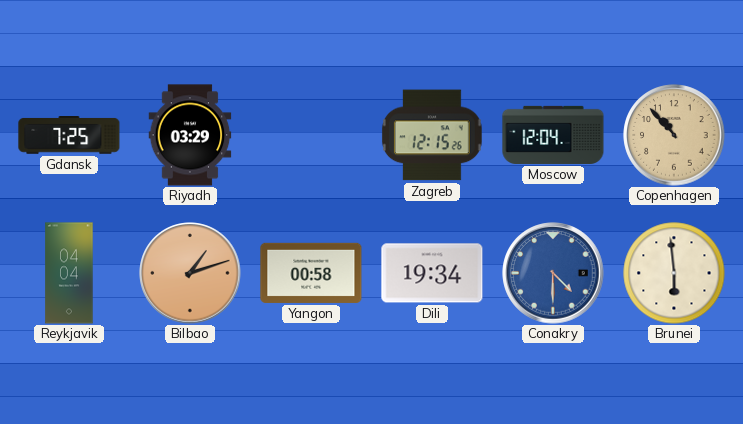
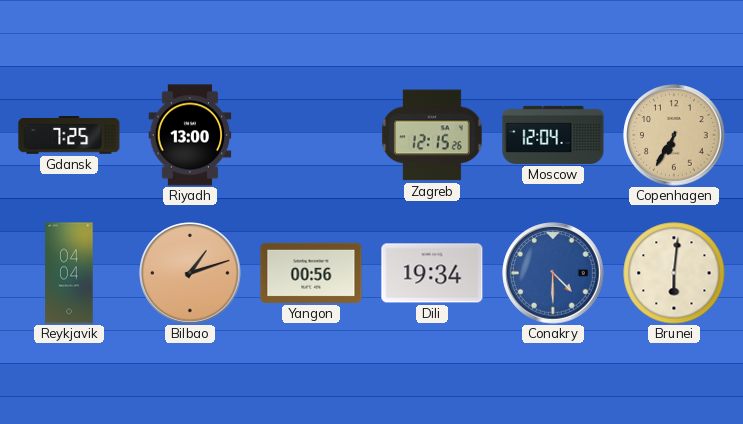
Riyadh: 03:29 -> 13:00
Copenhagen: 10:53 -> 6:35
Yangon: 00:58 -> 00:56
Brunei: 5:59 -> 6:01
